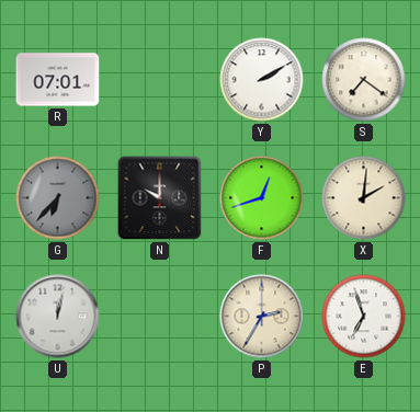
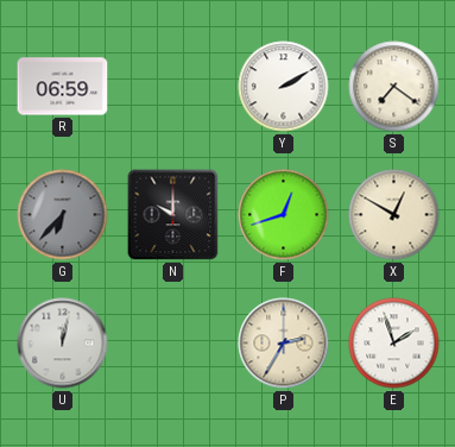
R: 07:01 -> 06:59
X: 2:01 -> 12:50
E: 6:57 -> 1:57
